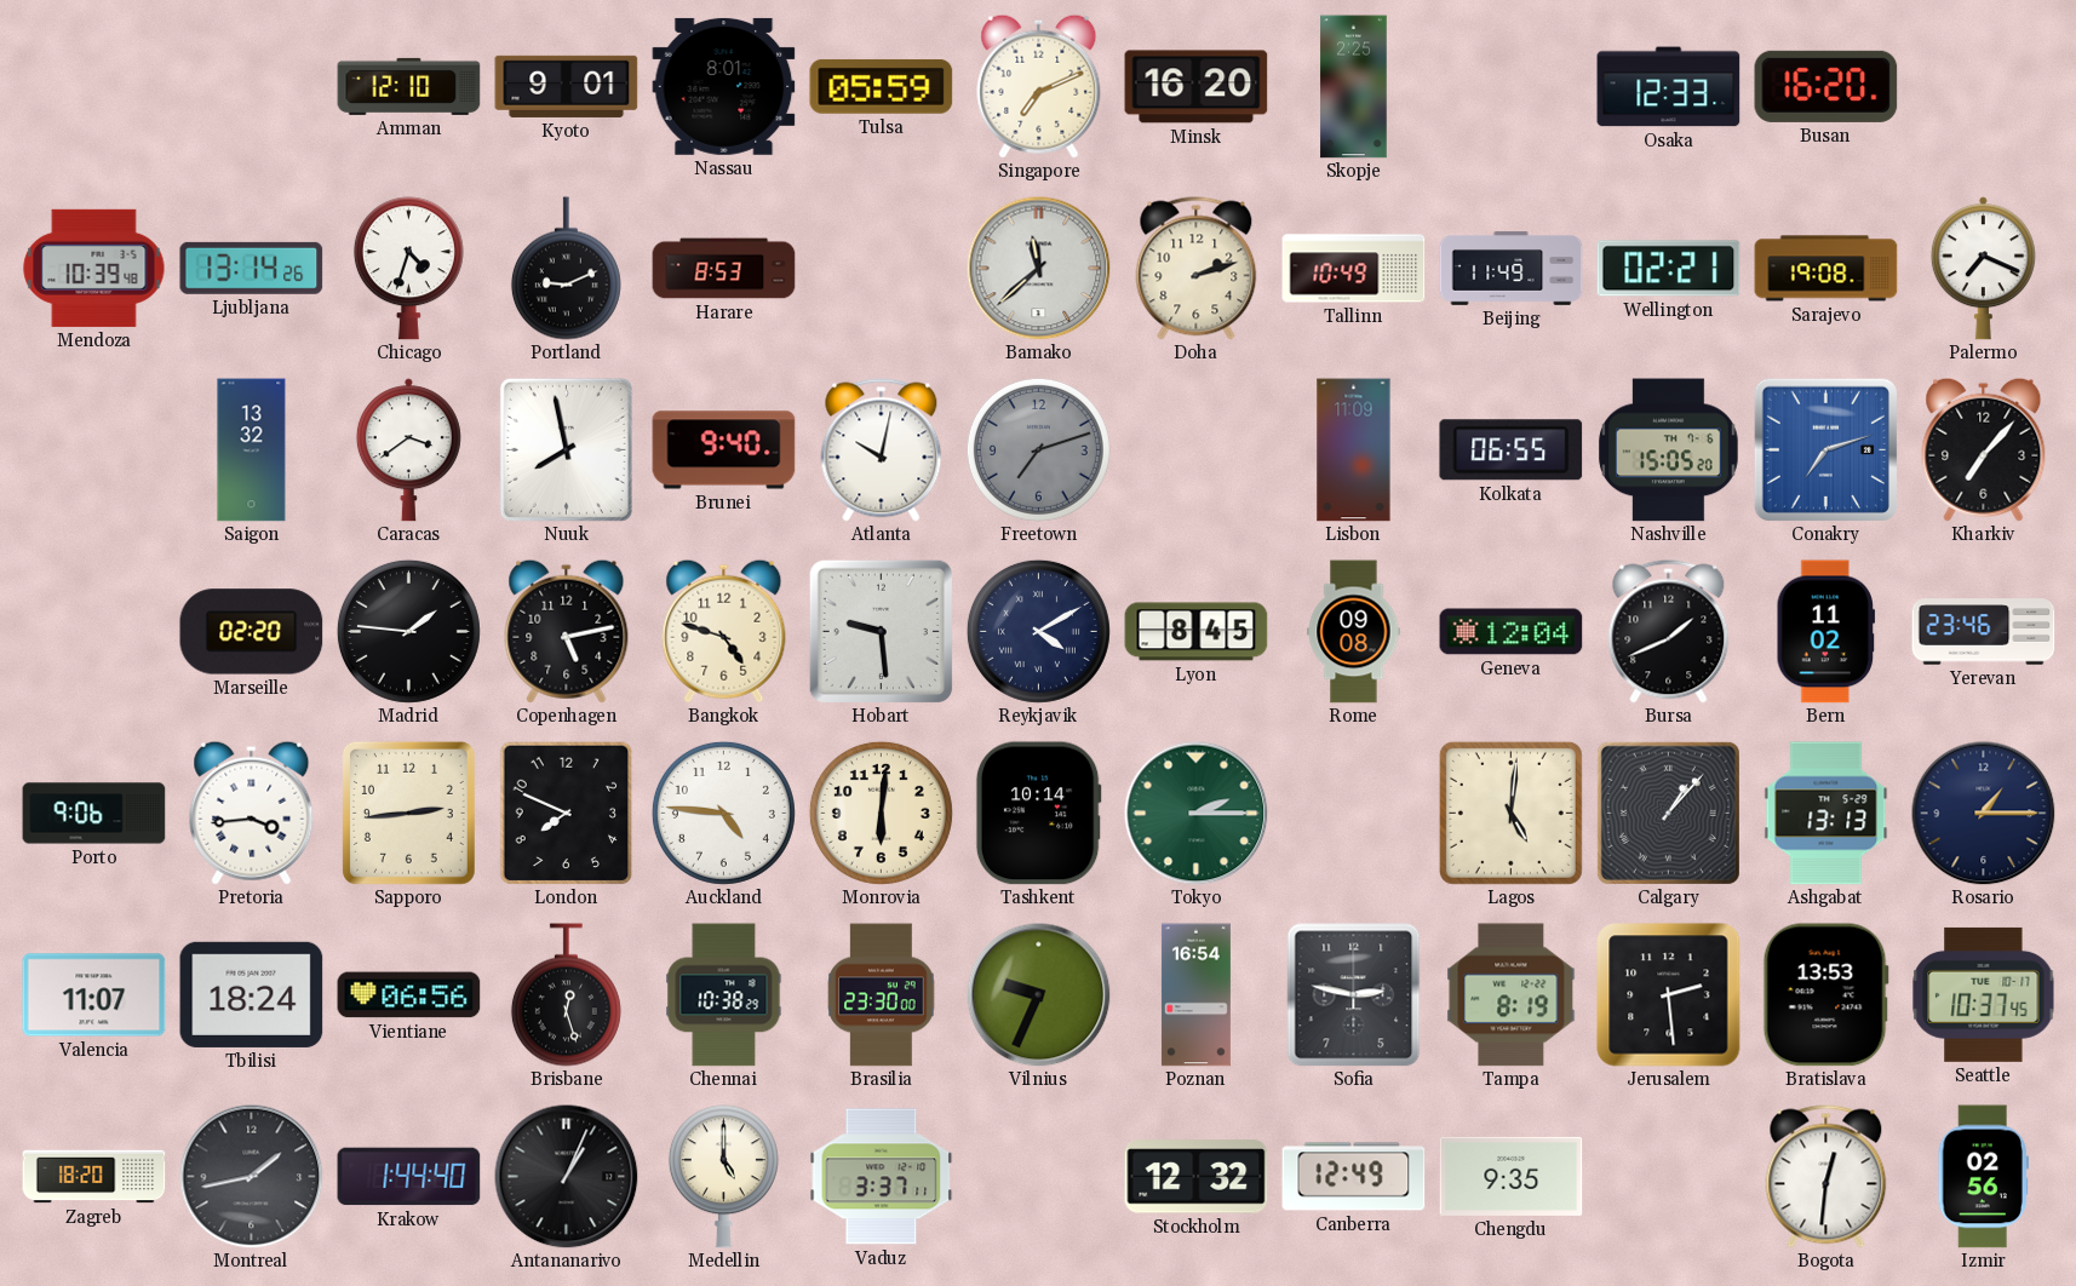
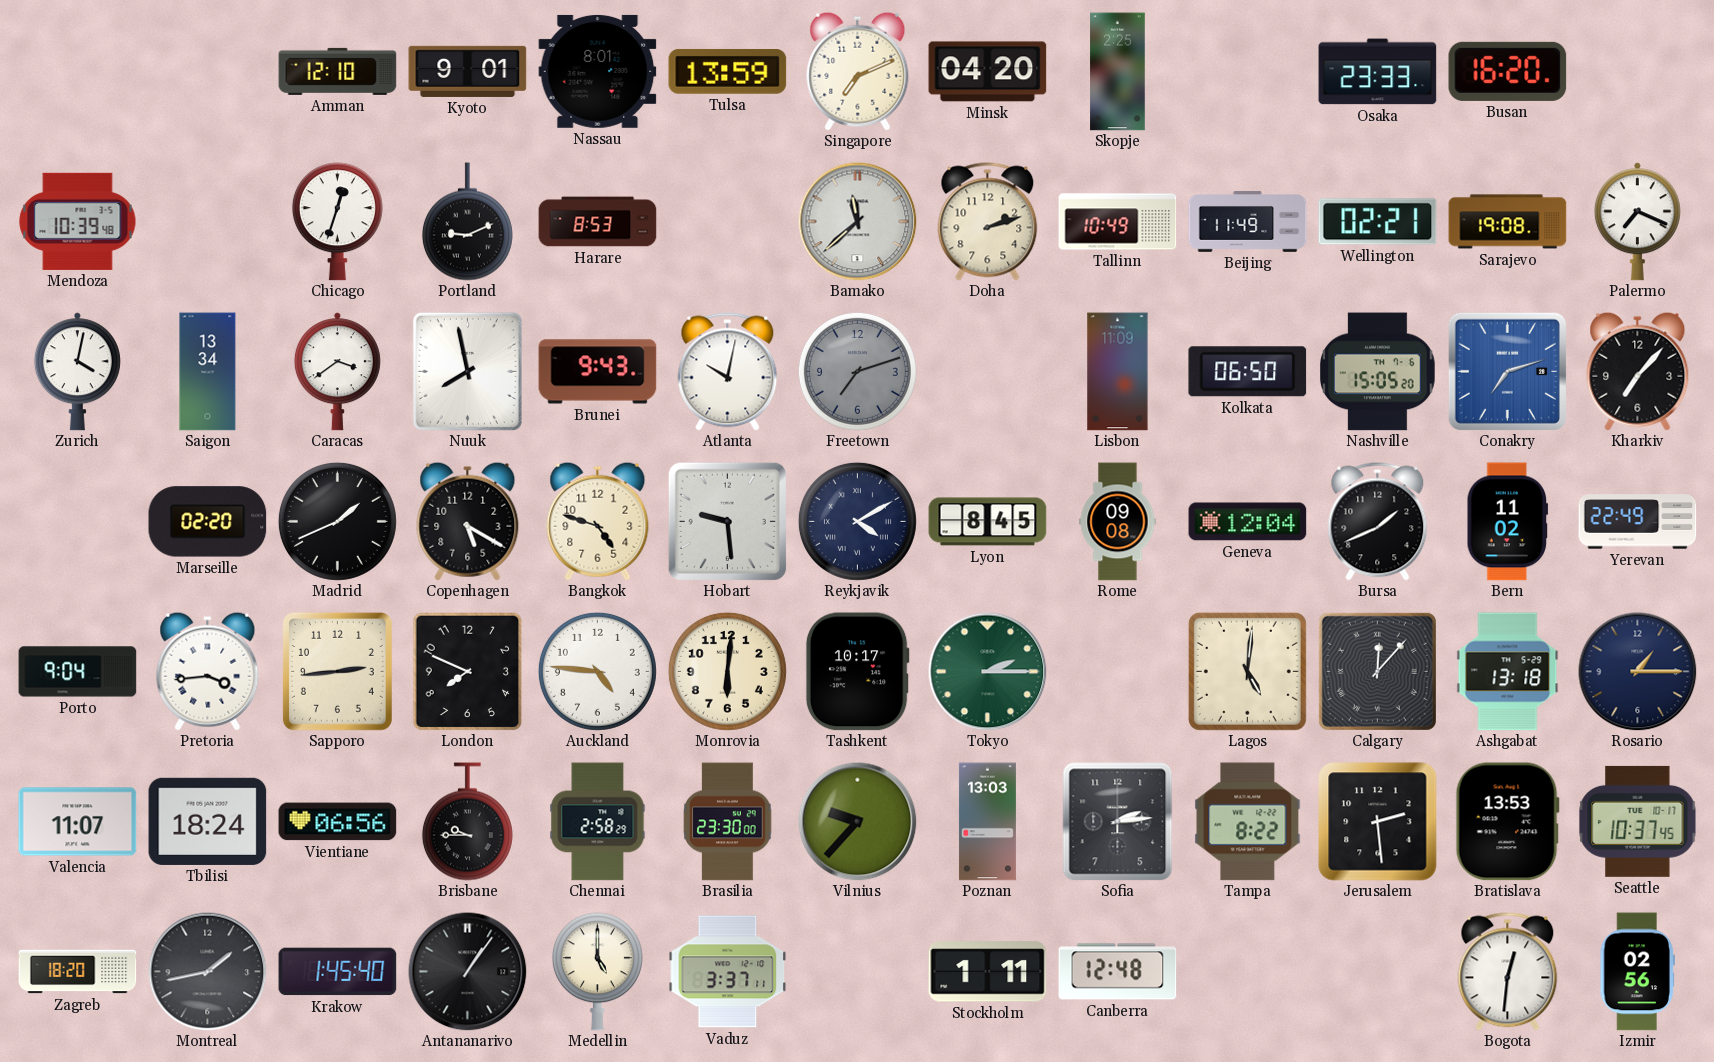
Tulsa: 05:59 -> 13:59
Minsk: 16:20 -> 04:20
Osaka: 12:33 -> 23:33
Ljubljana: 13:14 -> none
Chicago: 4:33 -> 12:33
Zurich: none -> 4:02
Saigon: 13:32 -> 13:34
Brunei: 9:40 -> 9:43
Kolkata: 06:55 -> 06:50
Madrid: 1:46 -> 1:41
Copenhagen: 5:13 -> 5:20
Yerevan: 23:46 -> 22:49
Porto: 9:06 -> 9:04
Tashkent: 10:14 -> 10:17
Calgary: 1:07 -> 12:07
Ashgabat: 13:13 -> 13:18
Brisbane: 12:27 -> 9:45
Chennai: 10:38 -> 2:58
Vilnius: 9:34 -> 9:37
Poznan: 16:54 -> 13:03
Sofia: 2:47 -> 2:14
Tampa: 8:19 -> 8:22
Krakow: 1:44 -> 1:45
Antananarivo: 1:04 -> 1:06
Stockholm: 12:32 -> 1:11
Canberra: 12:49 -> 12:48
Chengdu: 9:35 -> none
